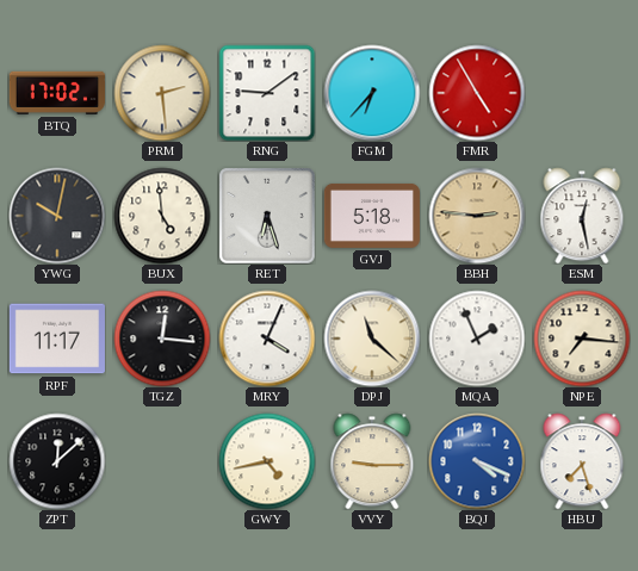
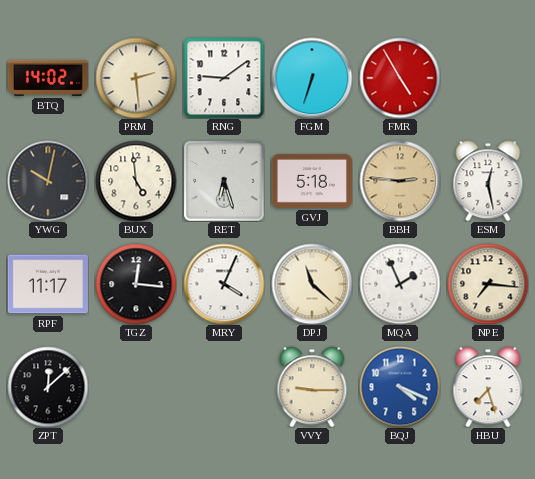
BTQ: 17:02 -> 14:02
FGM: 6:37 -> 6:33
GWY: 4:43 -> none
